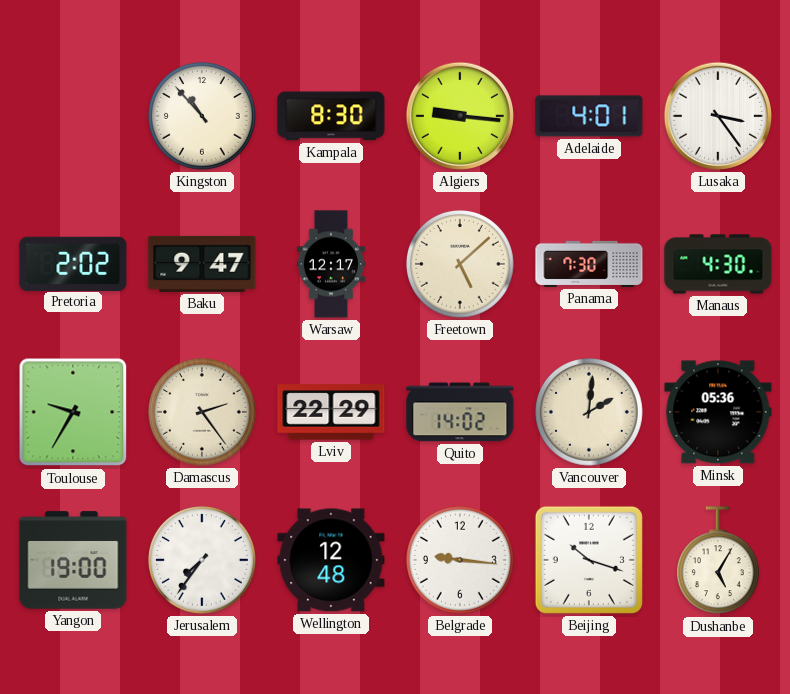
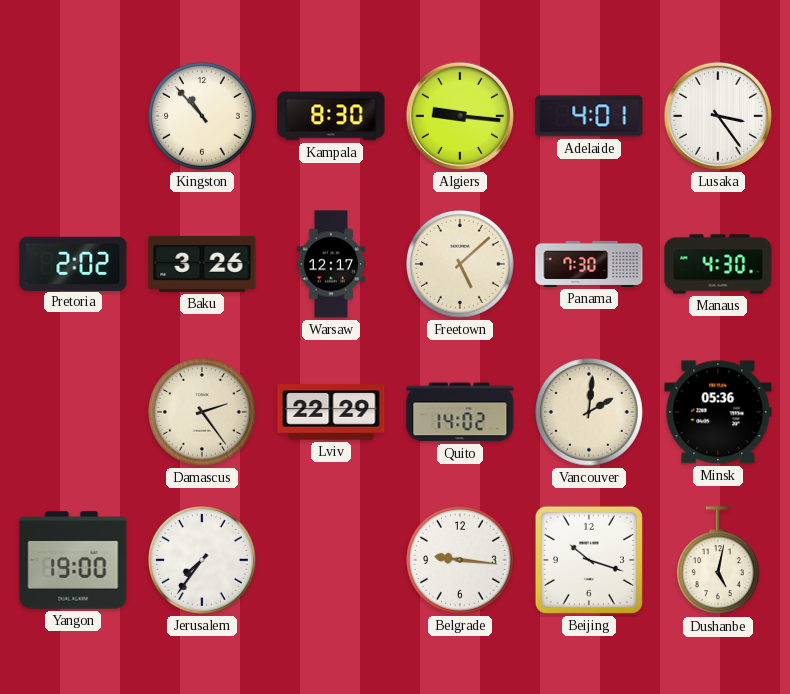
Baku: 9:47 -> 3:26
Toulouse: 9:35 -> none
Wellington: 12:48 -> none
Dushanbe: 5:05 -> 5:02
